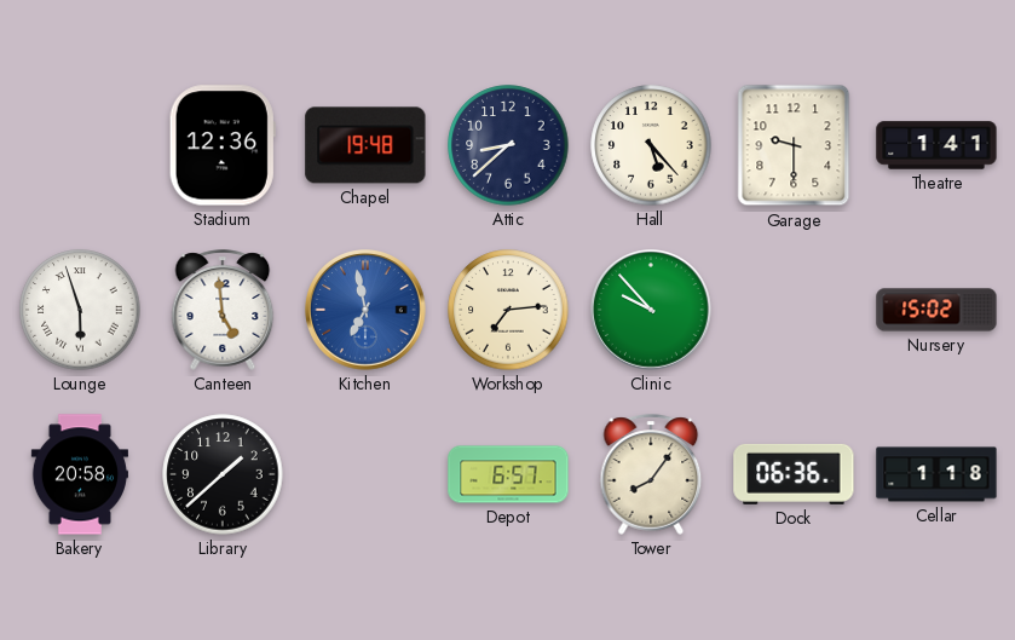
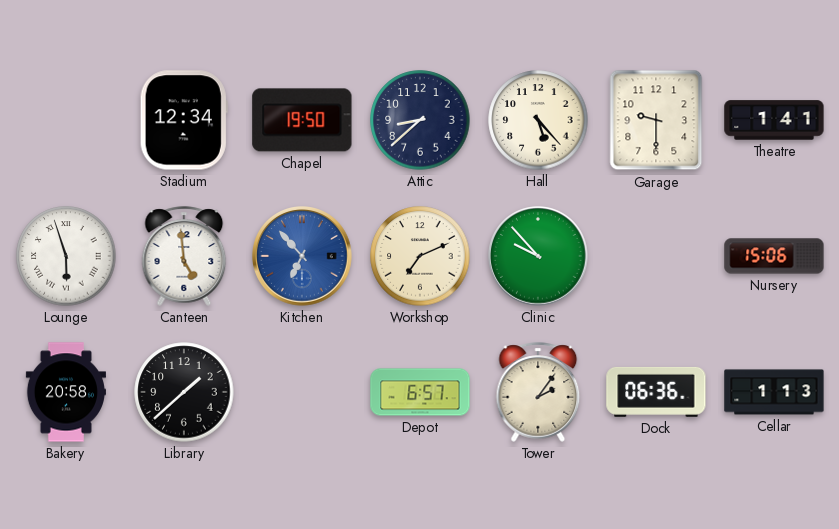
Stadium: 12:36 -> 12:34
Chapel: 19:48 -> 19:50
Kitchen: 6:58 -> 6:53
Workshop: 7:14 -> 7:11
Nursery: 15:02 -> 15:06
Tower: 8:06 -> 2:06
Cellar: 1:18 -> 1:13
